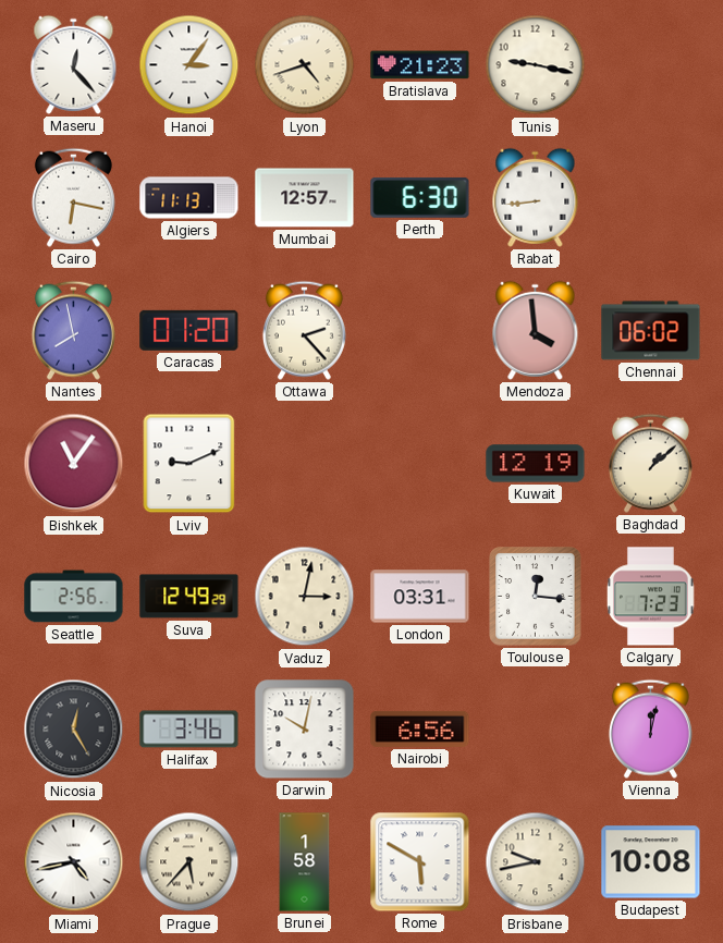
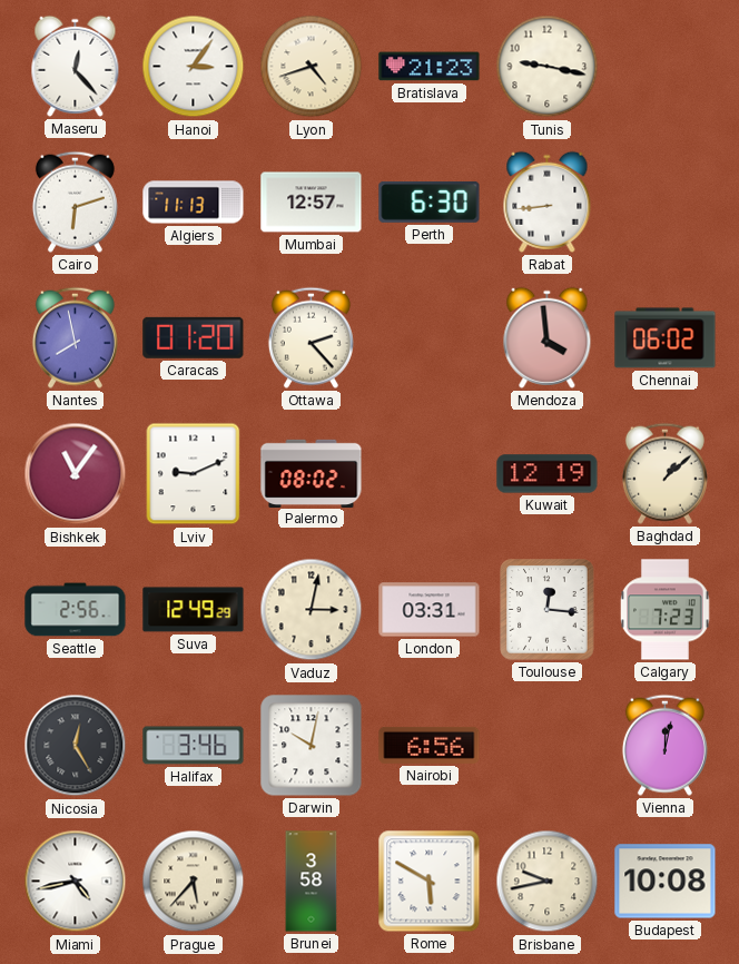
Cairo: 6:17 -> 6:12
Palermo: none -> 08:02
Brunei: 1:58 -> 3:58
